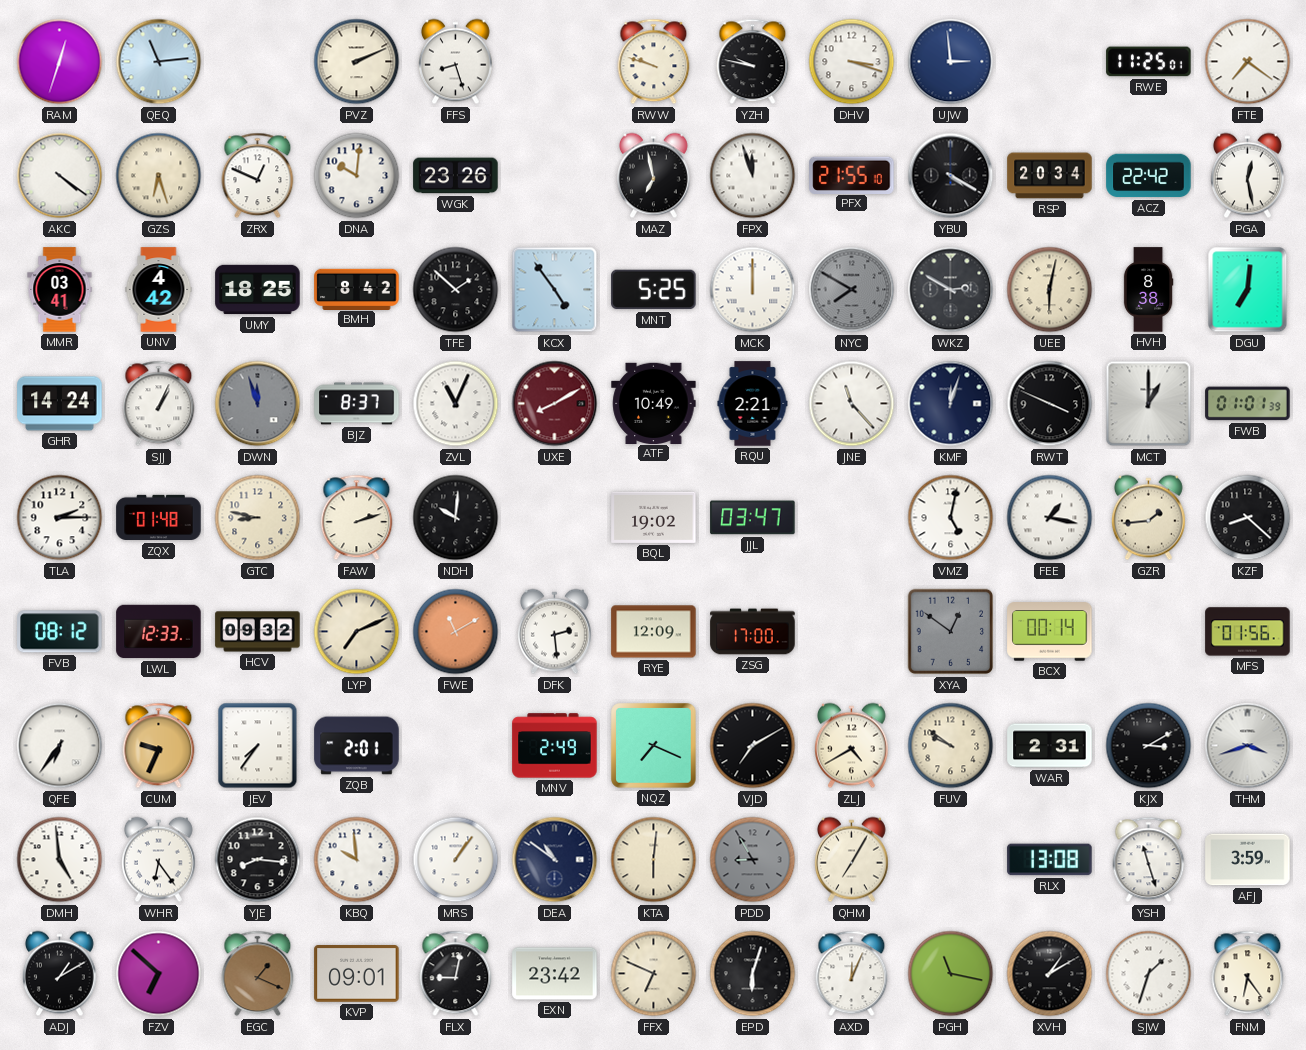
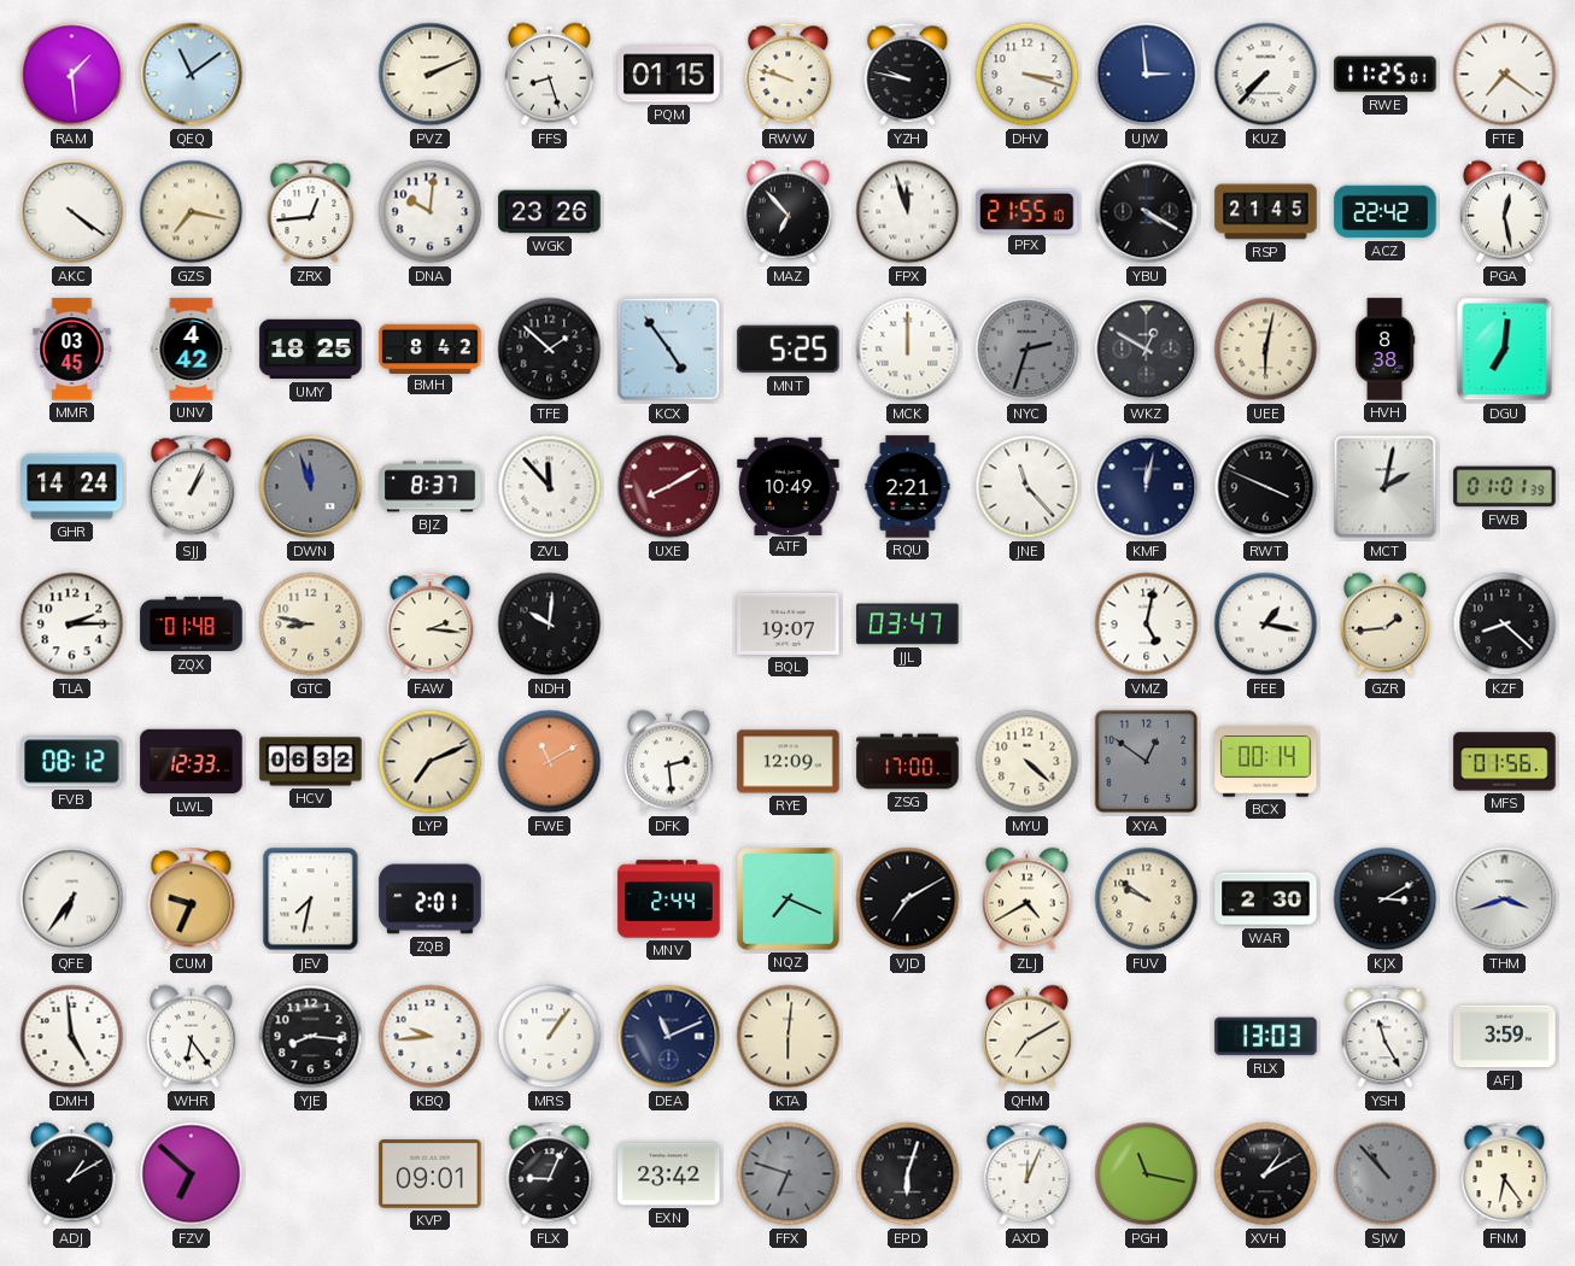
RAM: 12:33 -> 1:29
QEQ: 11:14 -> 11:09
PQM: none -> 01:15
KUZ: none -> 7:37
GZS: 6:27 -> 7:17
ZRX: 12:49 -> 12:44
MAZ: 6:58 -> 6:53
RSP: 20:34 -> 21:45
MMR: 03:41 -> 03:45
NYC: 7:50 -> 2:33
WKZ: 2:50 -> 12:50
ZVL: 11:04 -> 11:53
KMF: 12:03 -> 12:02
MCT: 1:00 -> 2:02
FAW: 2:12 -> 2:16
BQL: 19:02 -> 19:07
HCV: 09:32 -> 06:32
MYU: none -> 4:22
JEV: 7:36 -> 7:32
MNV: 2:49 -> 2:44
WAR: 2:31 -> 2:30
KBQ: 9:59 -> 9:44
DEA: 10:51 -> 11:11
PDD: 8:55 -> none
QHM: 7:05 -> 7:10
RLX: 13:08 -> 13:03
YSH: 11:27 -> 11:25
EGC: 1:19 -> none
FLX: 9:02 -> 9:04
FFX: 6:49 -> 6:48
FFX dial: cream -> grey
SJW: 1:33 -> 10:53
SJW dial: white -> grey
